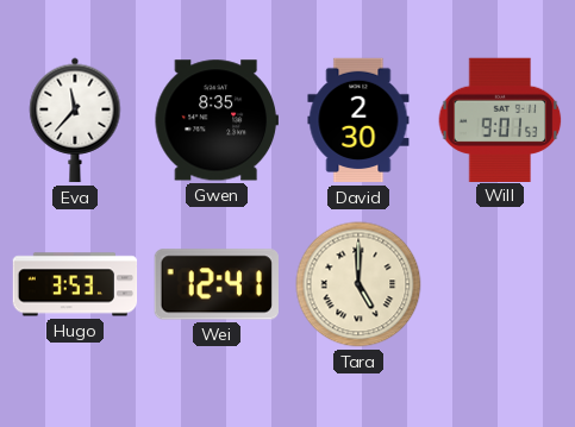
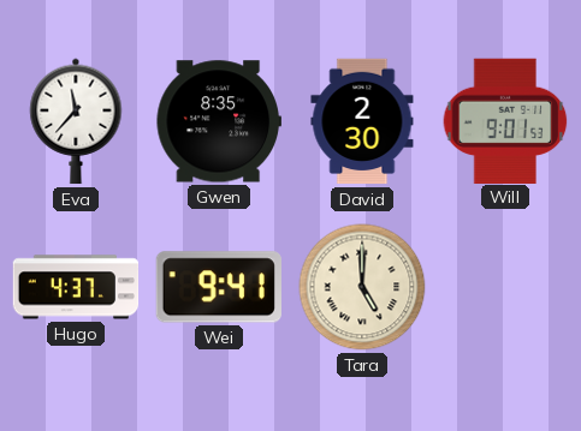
Hugo: 3:53 -> 4:37
Wei: 12:41 -> 9:41
